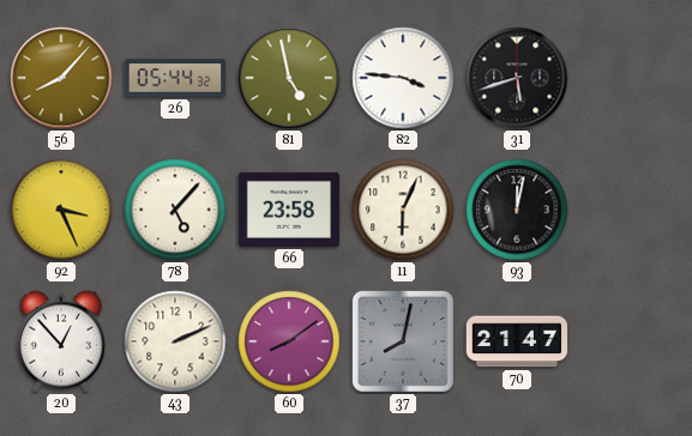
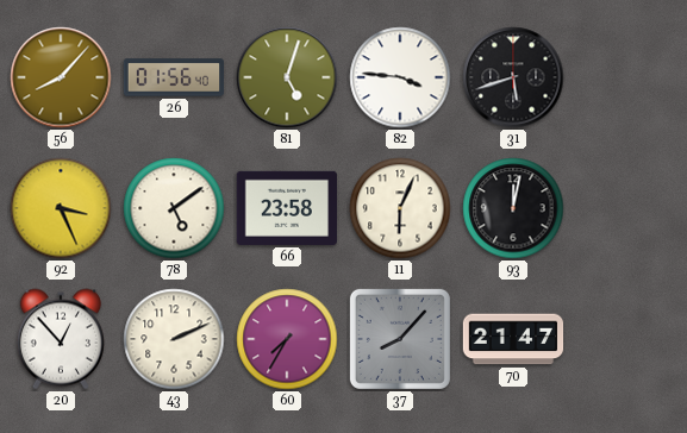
26: 05:44 -> 01:56
81: 4:58 -> 5:03
78: 5:07 -> 5:09
60: 8:09 -> 7:35
37: 8:02 -> 8:07
